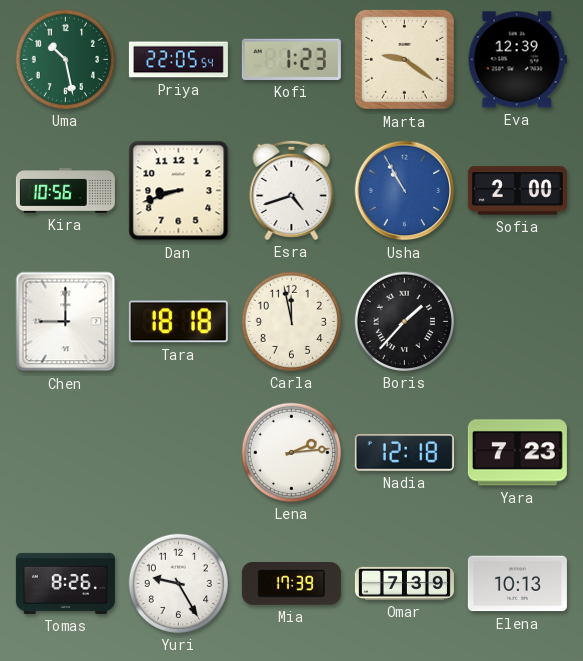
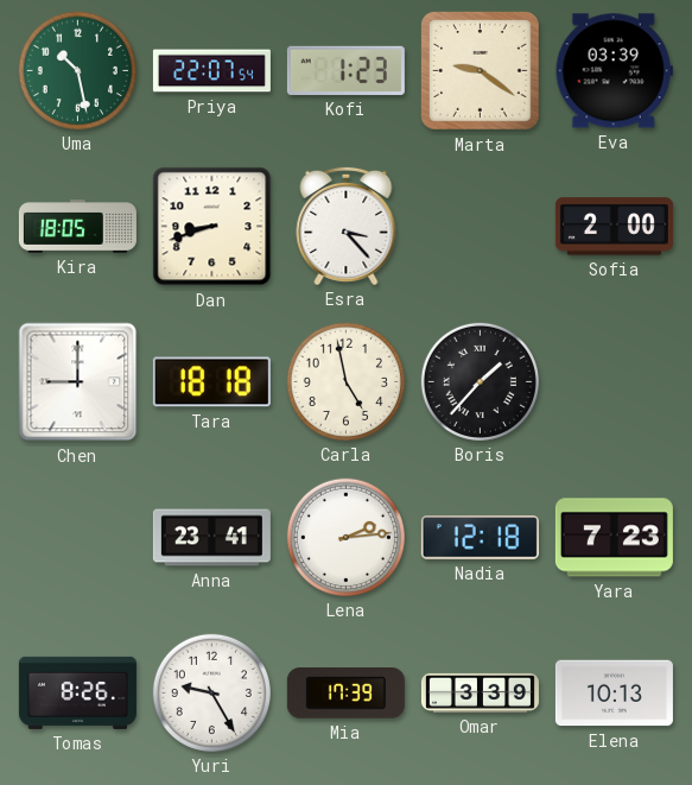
Priya: 22:05 -> 22:07
Eva: 12:39 -> 03:39
Kira: 10:56 -> 18:05
Esra: 4:42 -> 3:23
Usha: 10:55 -> none
Carla: 11:58 -> 4:58
Anna: none -> 23:41
Omar: 7:39 -> 3:39
